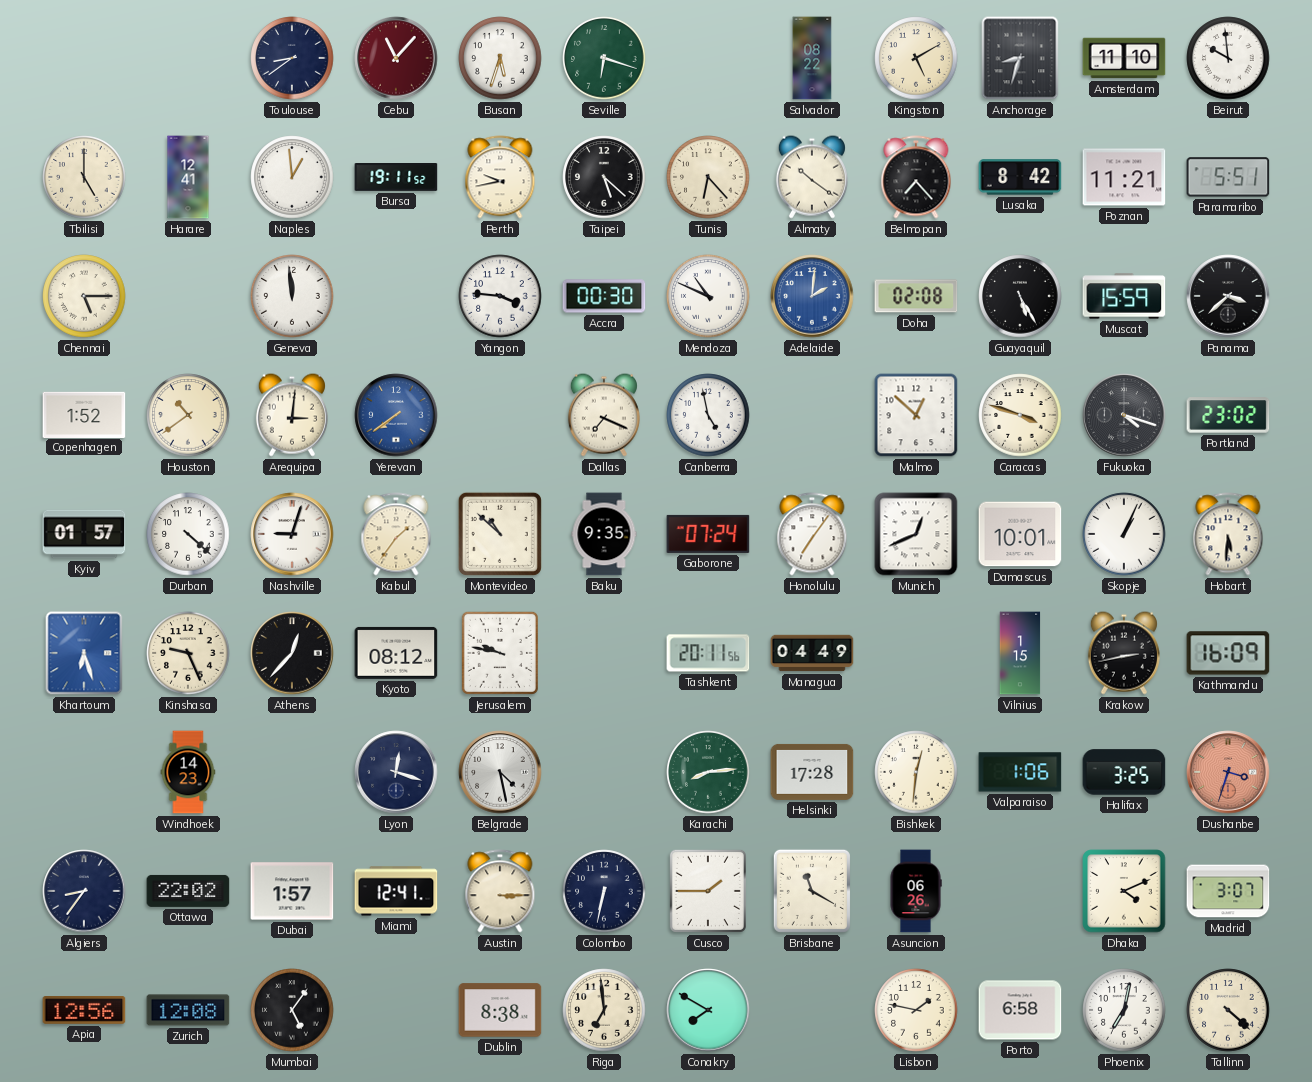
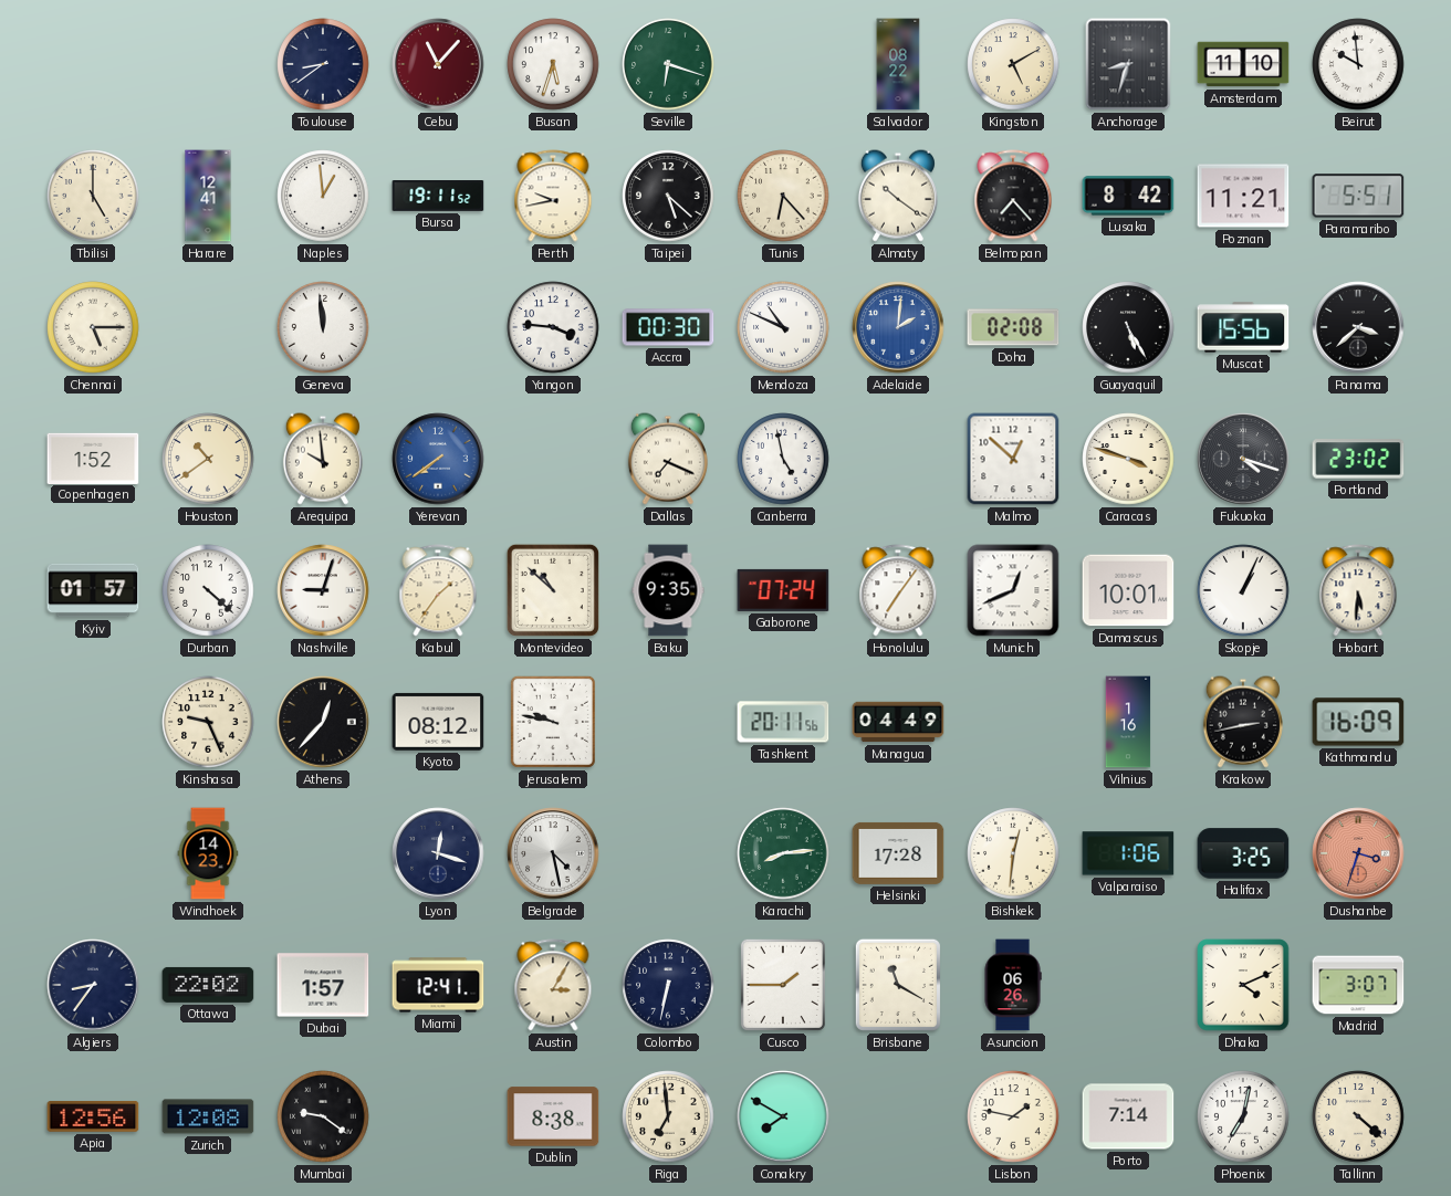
Muscat: 15:59 -> 15:56
Arequipa: 3:01 -> 9:59
Khartoum: 6:27 -> none
Vilnius: 1:15 -> 1:16
Austin: 3:15 -> 3:05
Mumbai: 5:06 -> 9:21
Porto: 6:58 -> 7:14
